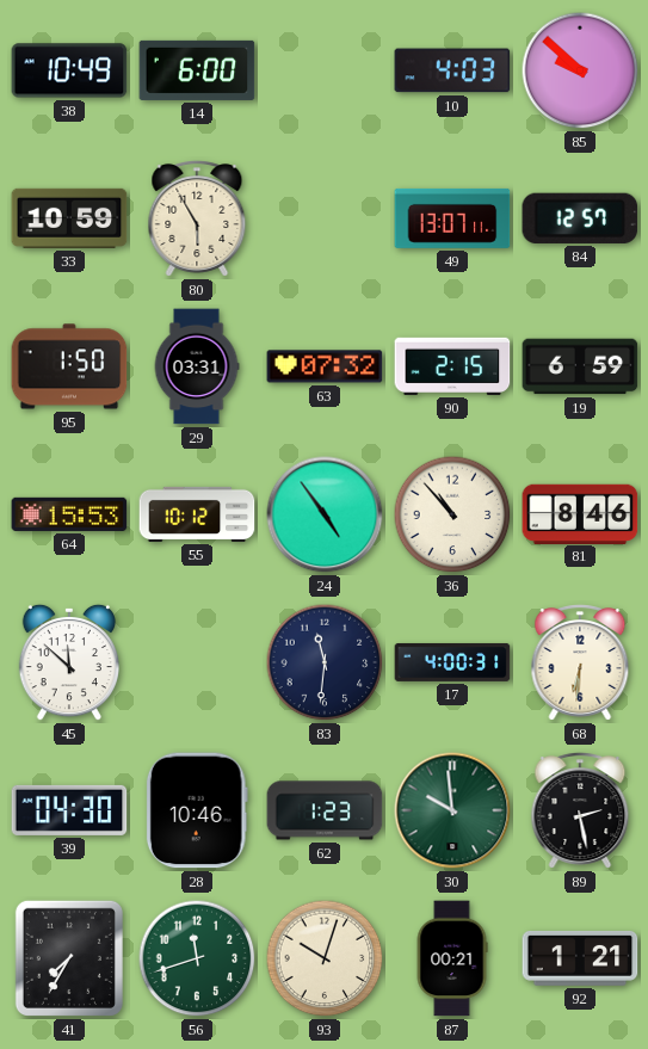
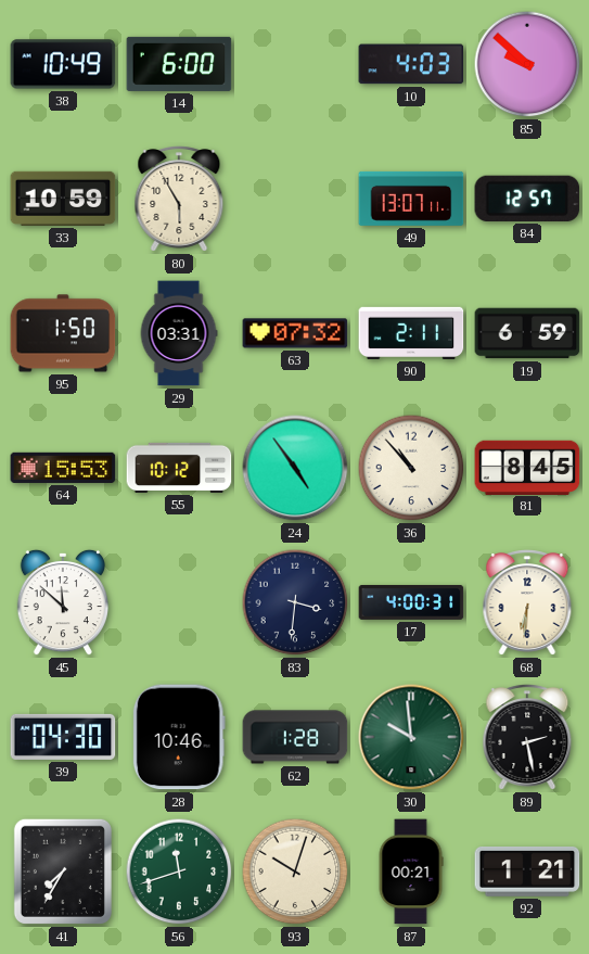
90: 2:15 -> 2:11
81: 8:46 -> 8:45
83: 11:31 -> 3:31
62: 1:23 -> 1:28
